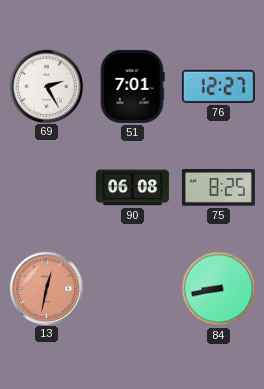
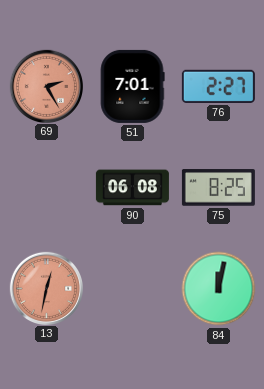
69 dial: white -> salmon
76: 12:27 -> 2:27
84: 8:43 -> 12:02
